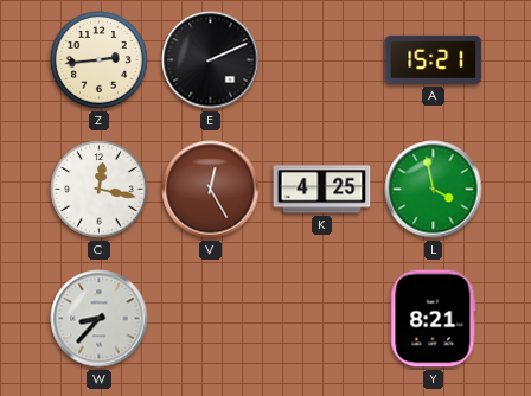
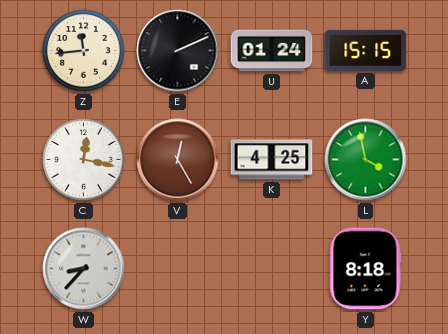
Z: 2:44 -> 11:44
U: none -> 01:24
A: 15:21 -> 15:15
Y: 8:21 -> 8:18
